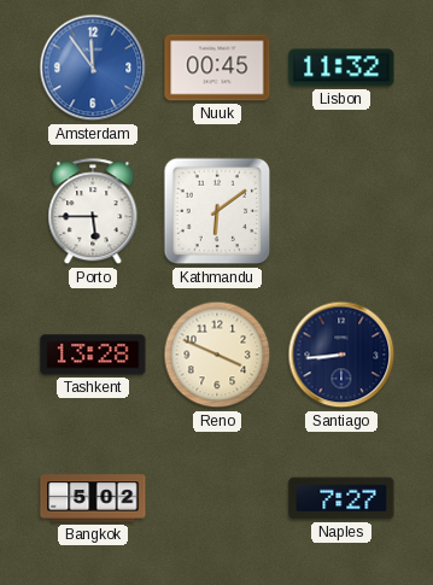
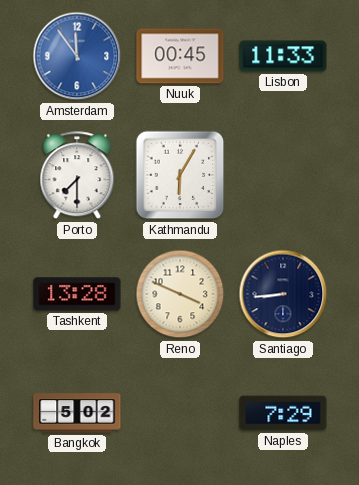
Lisbon: 11:32 -> 11:33
Porto: 5:45 -> 7:30
Kathmandu: 6:09 -> 6:05
Naples: 7:27 -> 7:29
